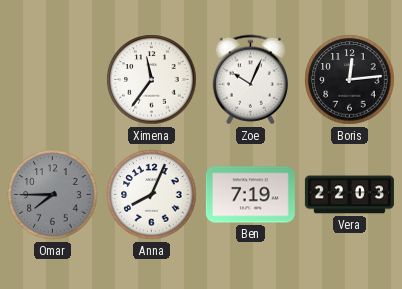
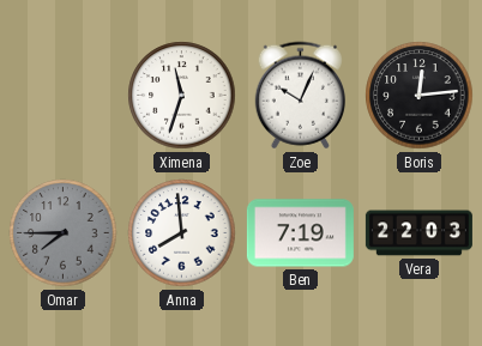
Ximena: 11:36 -> 11:33
Anna: 8:04 -> 7:59
